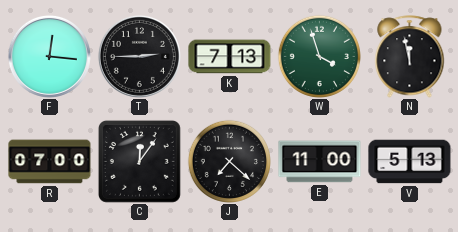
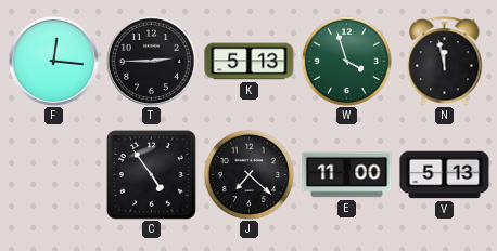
K: 7:13 -> 5:13
R: 07:00 -> none
C: 12:06 -> 4:54
